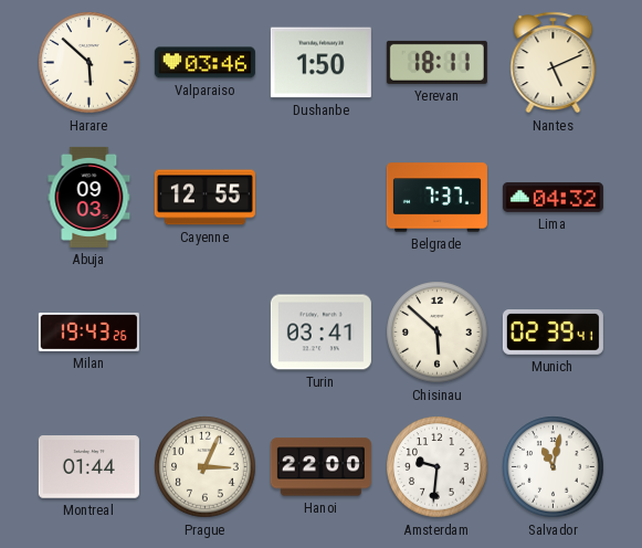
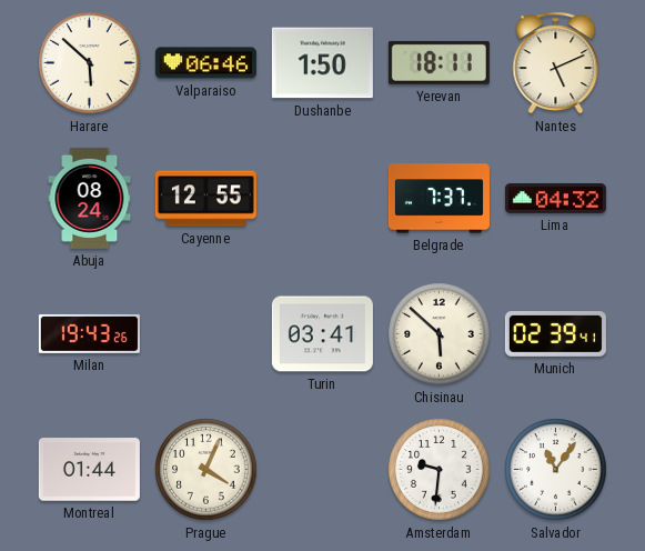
Valparaiso: 03:46 -> 06:46
Abuja: 09:03 -> 08:24
Prague: 3:04 -> 4:04
Hanoi: 22:00 -> none
Salvador: 11:02 -> 11:06
